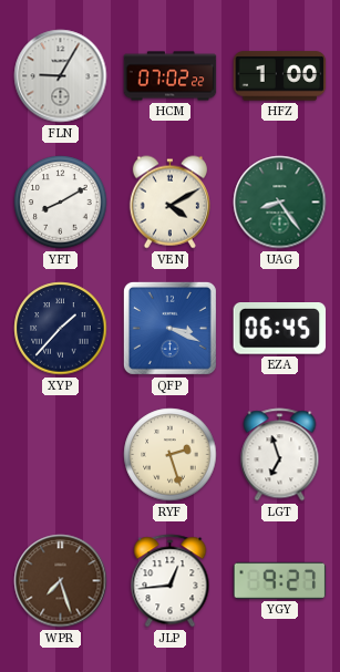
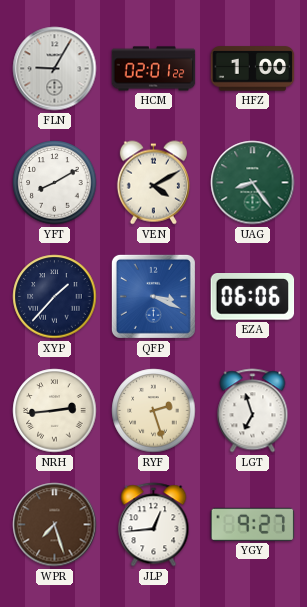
HCM: 07:02 -> 02:01
EZA: 06:45 -> 06:06
NRH: none -> 2:44
